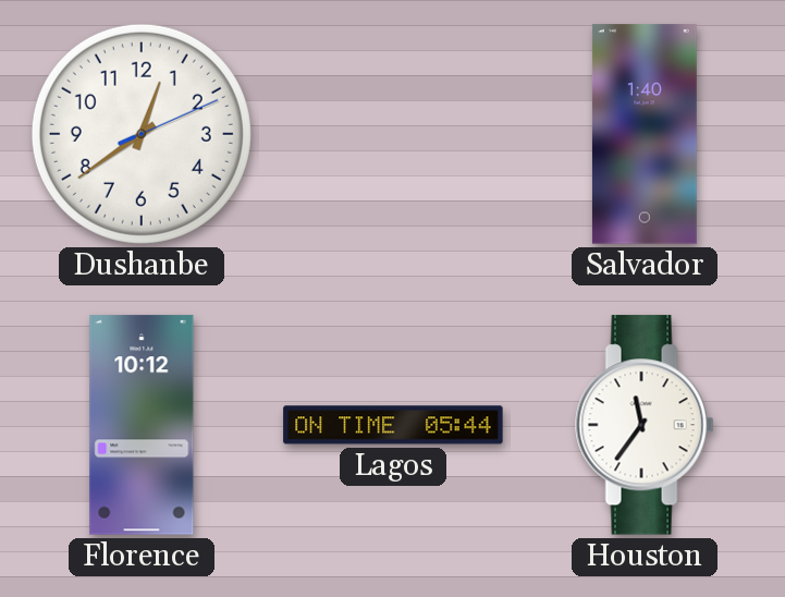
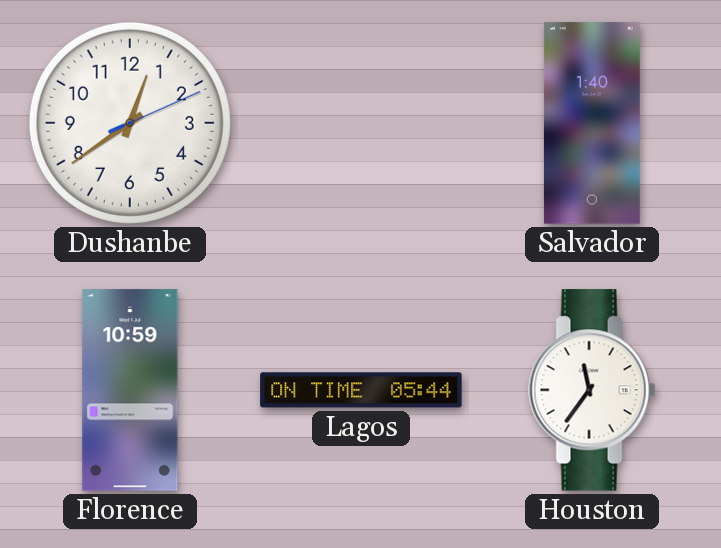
Florence: 10:12 -> 10:59
